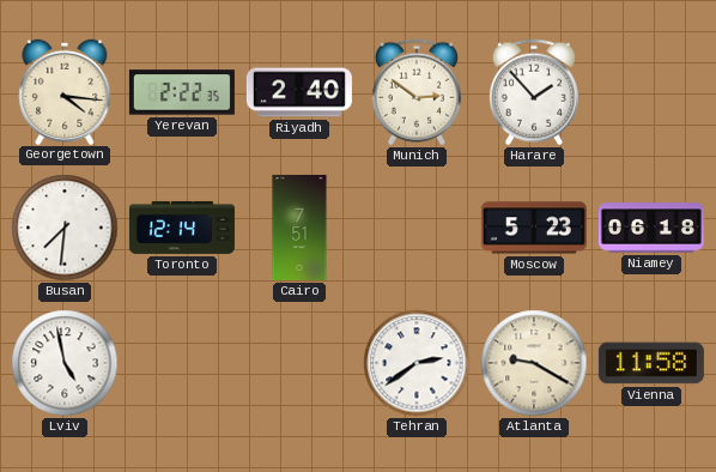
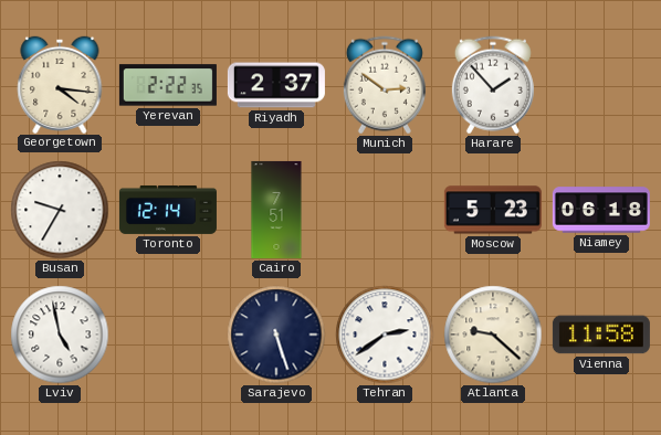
Riyadh: 2:40 -> 2:37
Busan: 7:31 -> 9:35
Sarajevo: none -> 5:27
Atlanta: 9:20 -> 9:22
